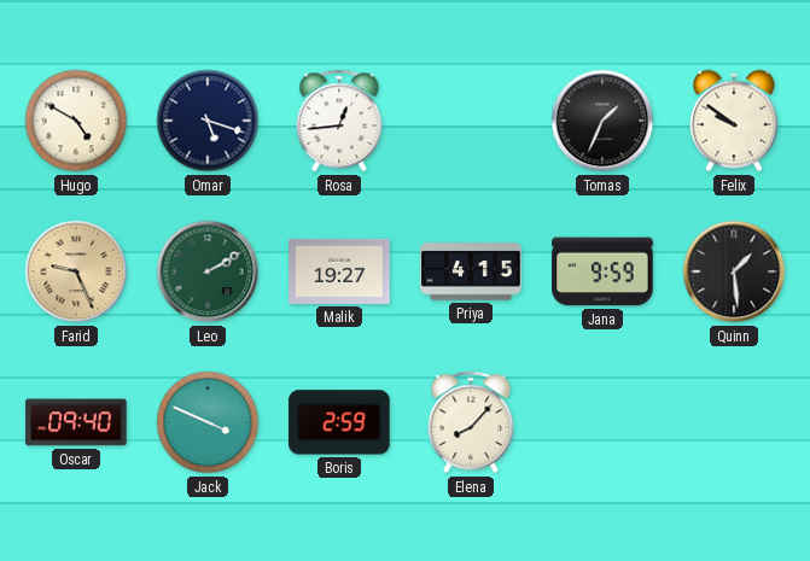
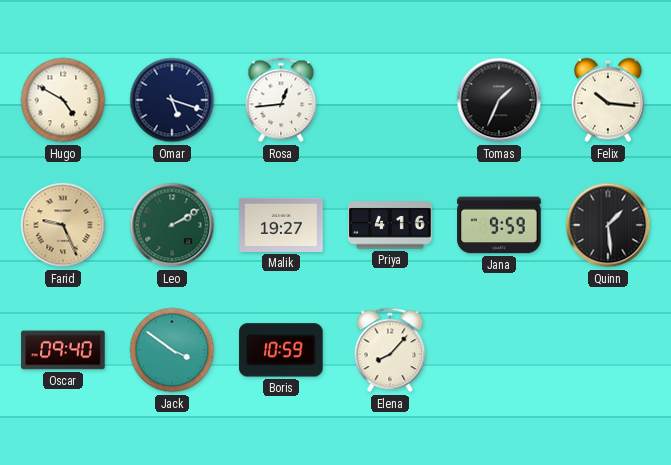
Felix: 9:51 -> 10:16
Priya: 4:15 -> 4:16
Jack: 3:49 -> 3:51
Boris: 2:59 -> 10:59
